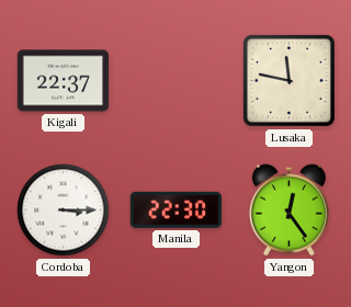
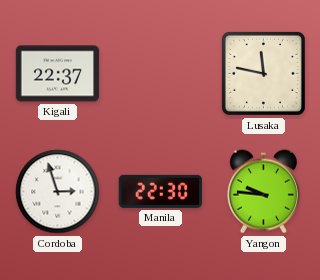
Cordoba: 3:15 -> 2:57
Yangon: 12:24 -> 9:46
